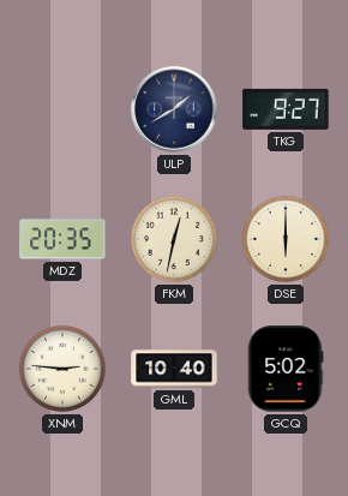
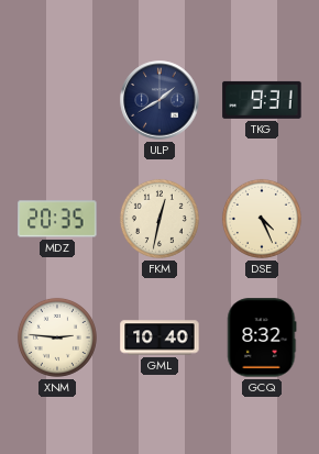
TKG: 9:27 -> 9:31
DSE: 6:00 -> 4:26
GCQ: 5:02 -> 8:32
